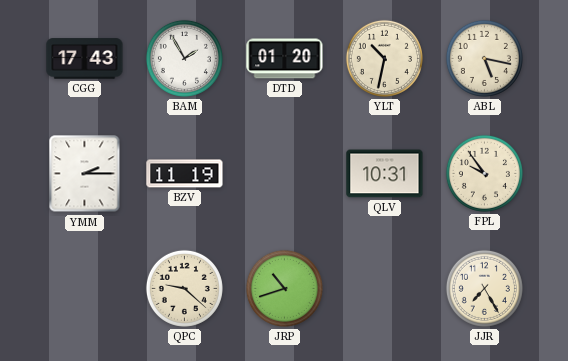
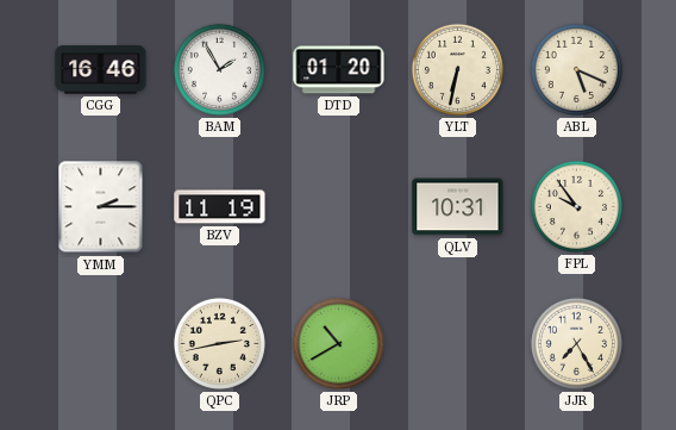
CGG: 17:43 -> 16:46
YLT: 10:32 -> 6:32
ABL: 5:17 -> 5:19
QPC: 9:22 -> 2:43
JRP: 10:42 -> 10:40
